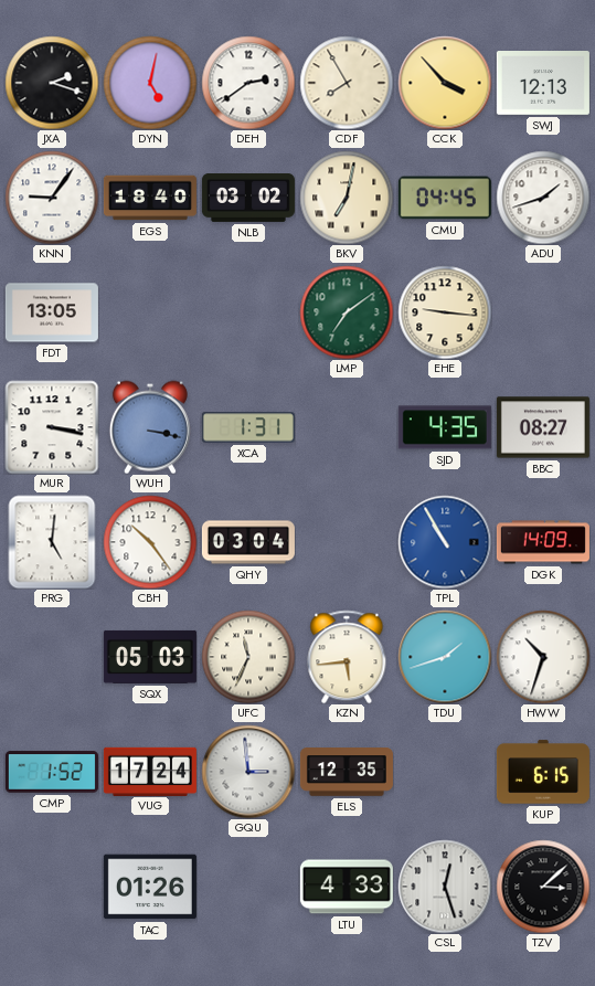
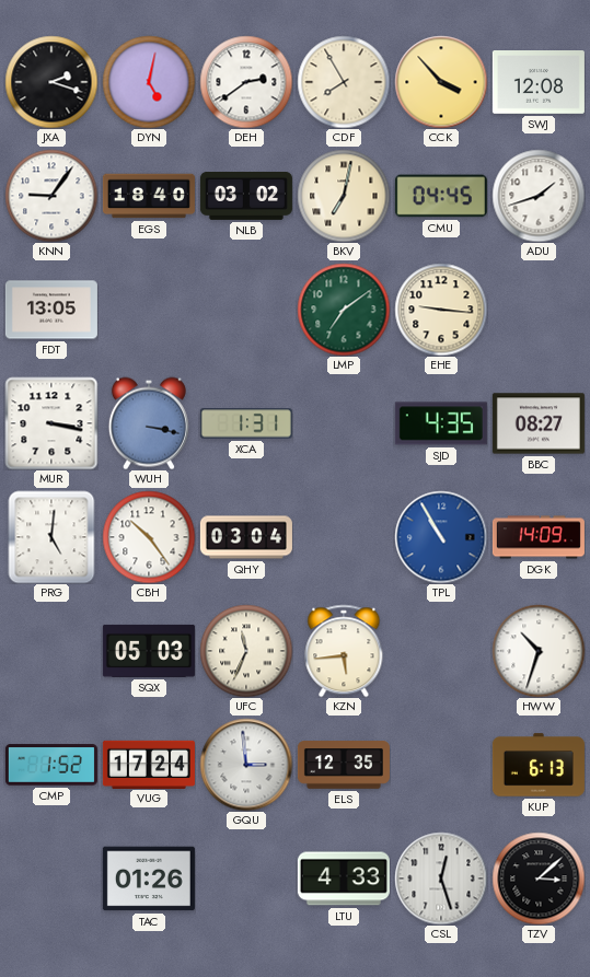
SWJ: 12:13 -> 12:08
TDU: 1:42 -> none
KUP: 6:15 -> 6:13
